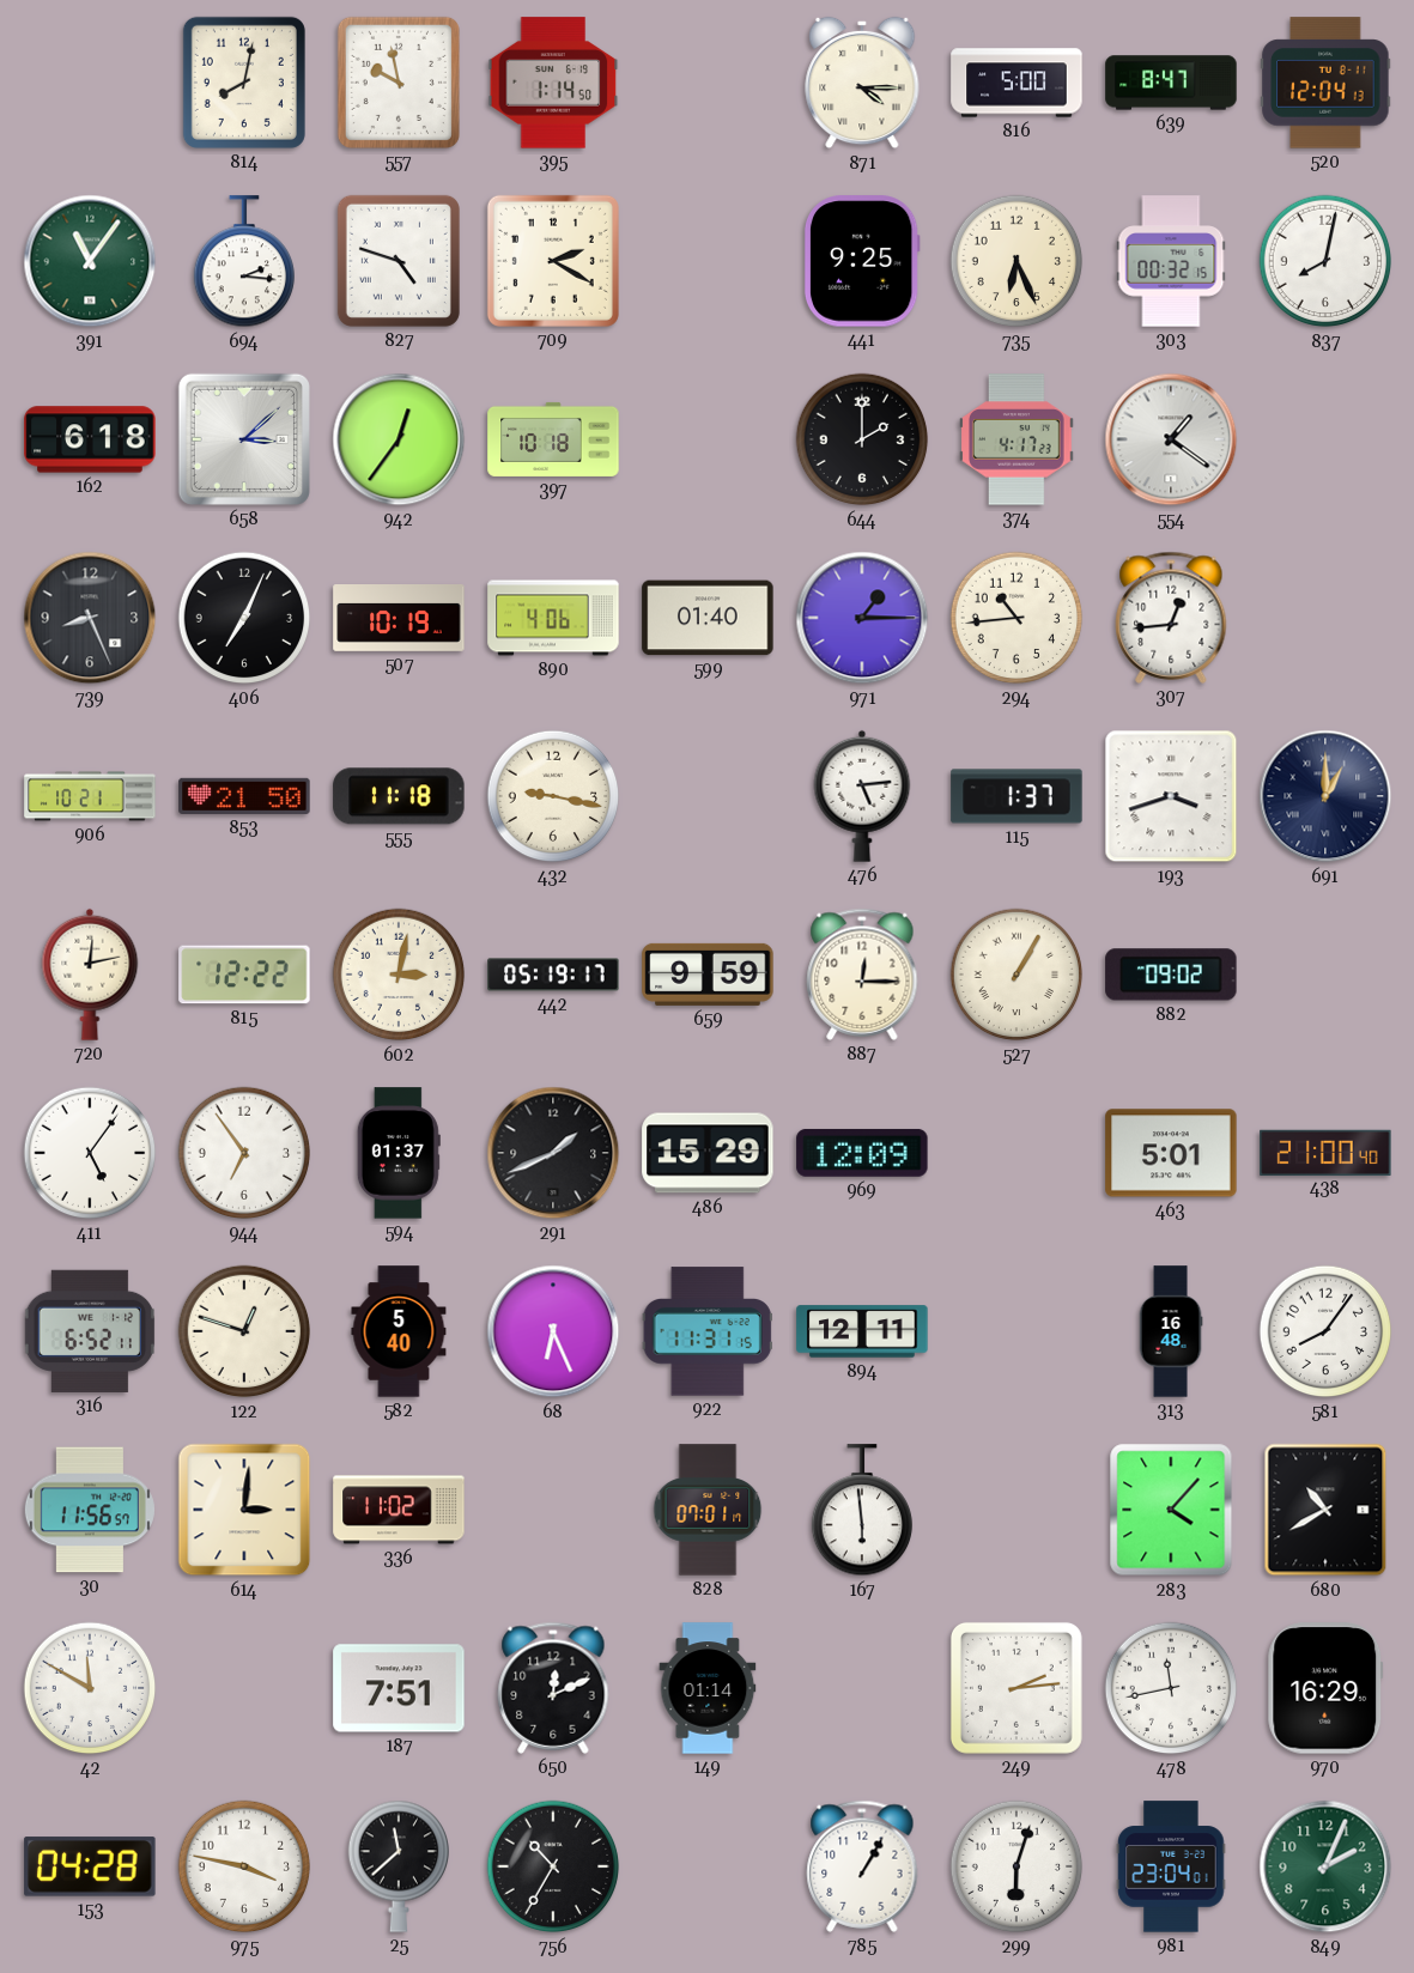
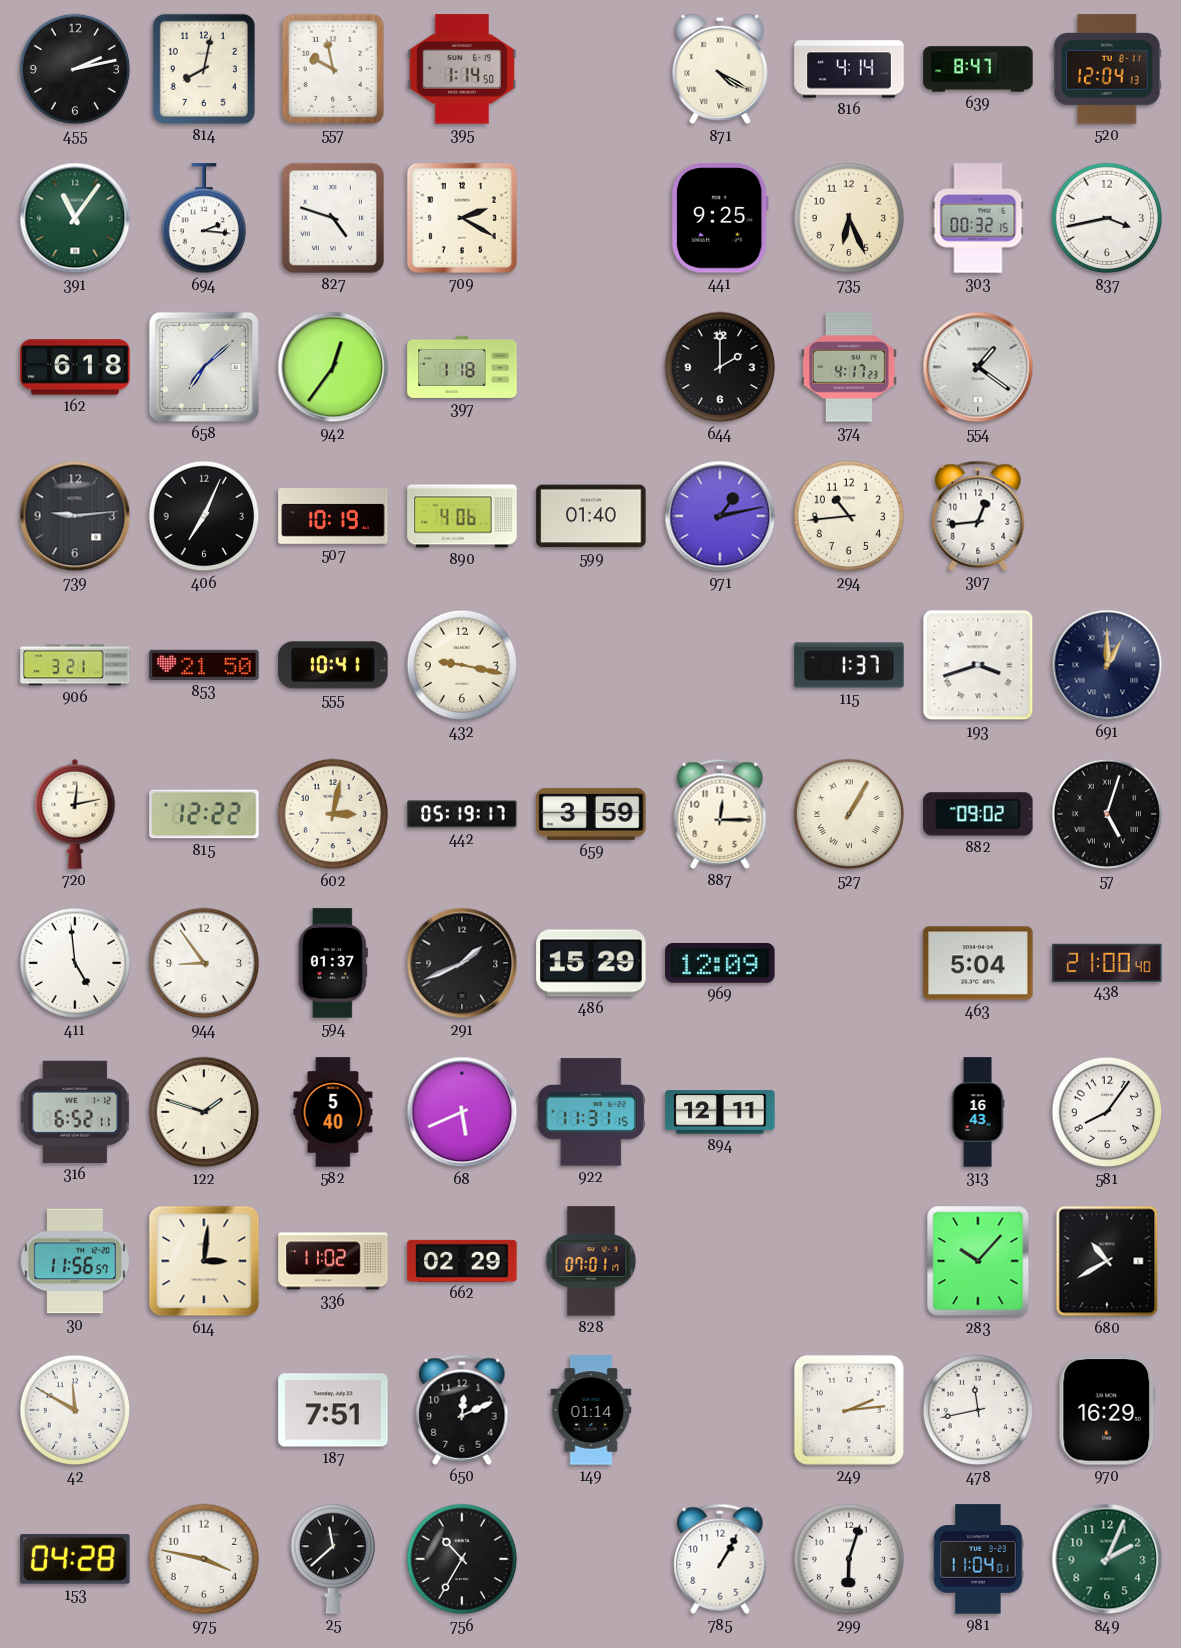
455: none -> 2:13
871: 4:15 -> 4:20
816: 5:00 -> 4:14
837: 8:02 -> 3:43
658: 3:08 -> 7:08
397: 10:18 -> 1:18
739: 8:26 -> 9:14
971: 1:15 -> 1:13
906: 10:21 -> 3:21
555: 11:18 -> 10:41
476: 5:14 -> none
659: 9:59 -> 3:59
57: none -> 5:03
411: 5:06 -> 4:59
944: 6:54 -> 8:54
463: 5:01 -> 5:04
122: 12:48 -> 1:48
68: 6:26 -> 5:41
313: 16:48 -> 16:43
662: none -> 02:29
167: 5:59 -> none
283: 4:07 -> 10:07
981: 23:04 -> 11:04
